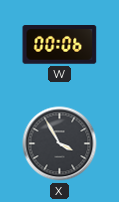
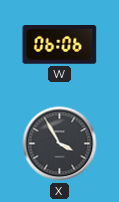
W: 00:06 -> 06:06
